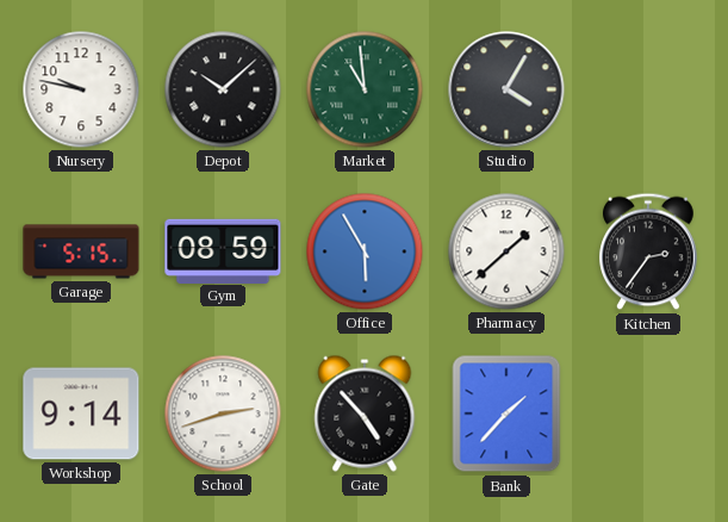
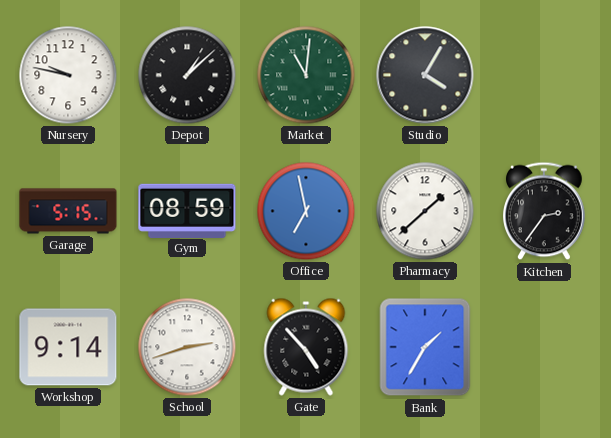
Depot: 10:08 -> 1:08
Market: 10:59 -> 11:01
Office: 5:55 -> 6:58
Bank: 1:37 -> 1:35
